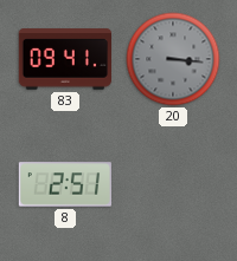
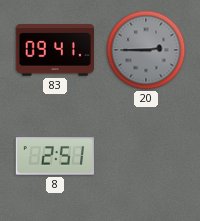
20: 3:16 -> 2:45
